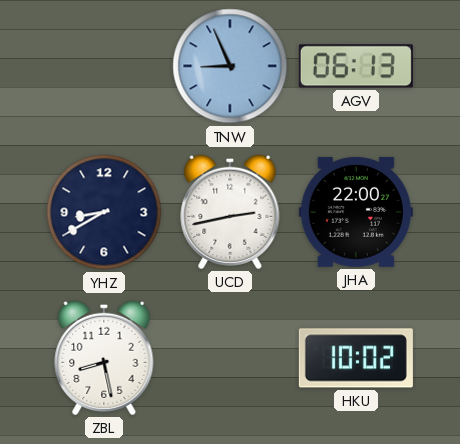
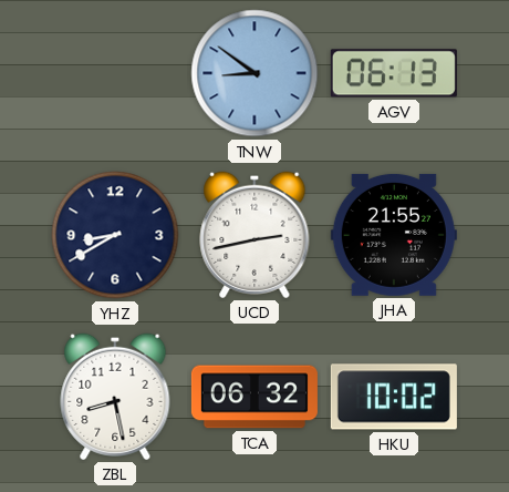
TNW: 8:56 -> 8:51
JHA: 22:00 -> 21:55
TCA: none -> 06:32
